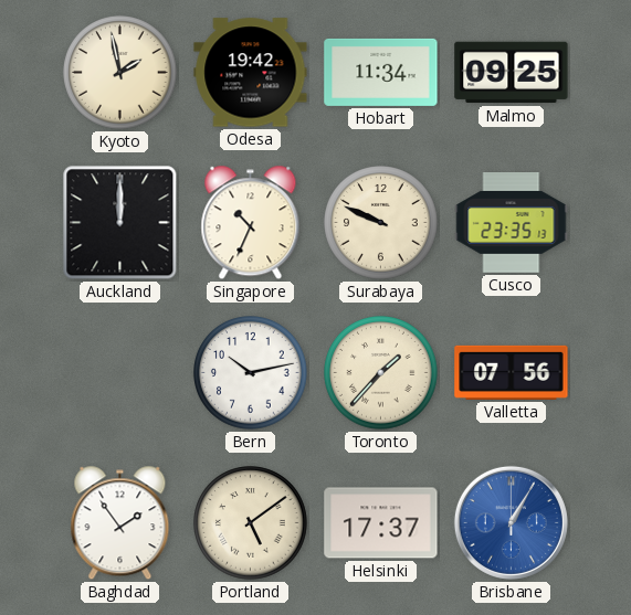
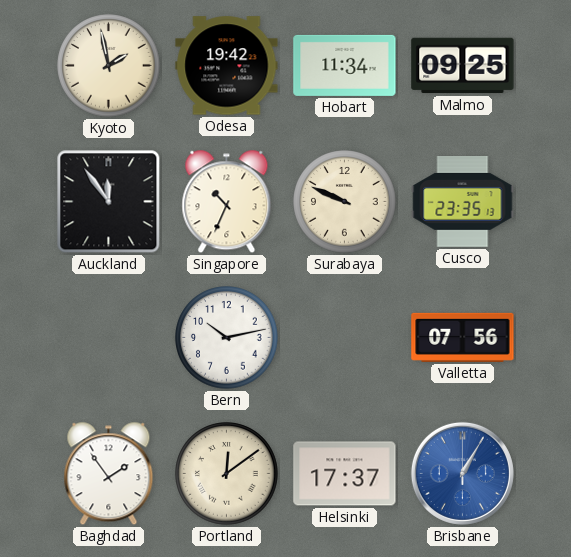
Auckland: 12:00 -> 11:54
Toronto: 1:37 -> none
Portland: 5:09 -> 12:09
